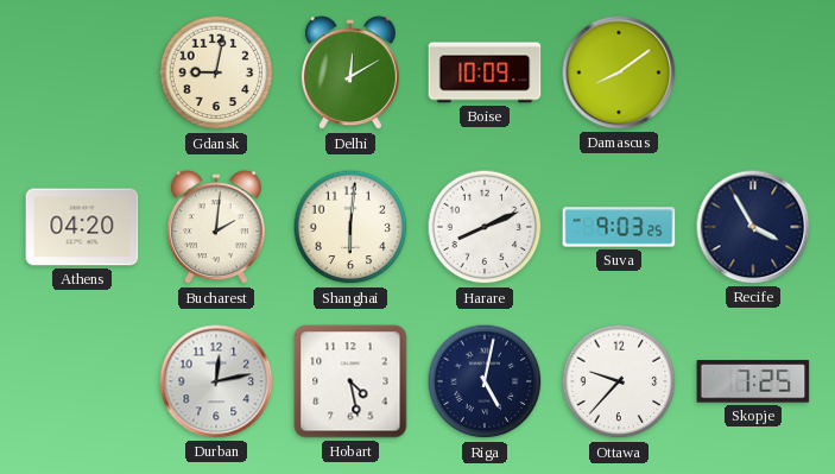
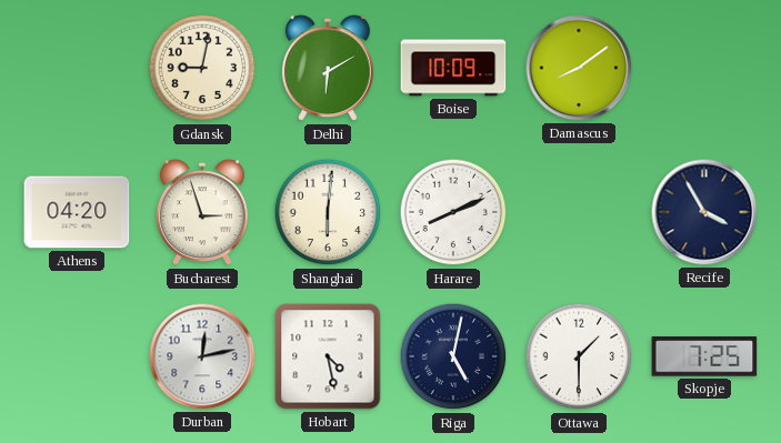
Delhi: 12:10 -> 6:10
Bucharest: 2:01 -> 2:57
Suva: 9:03 -> none
Ottawa: 9:37 -> 1:30
